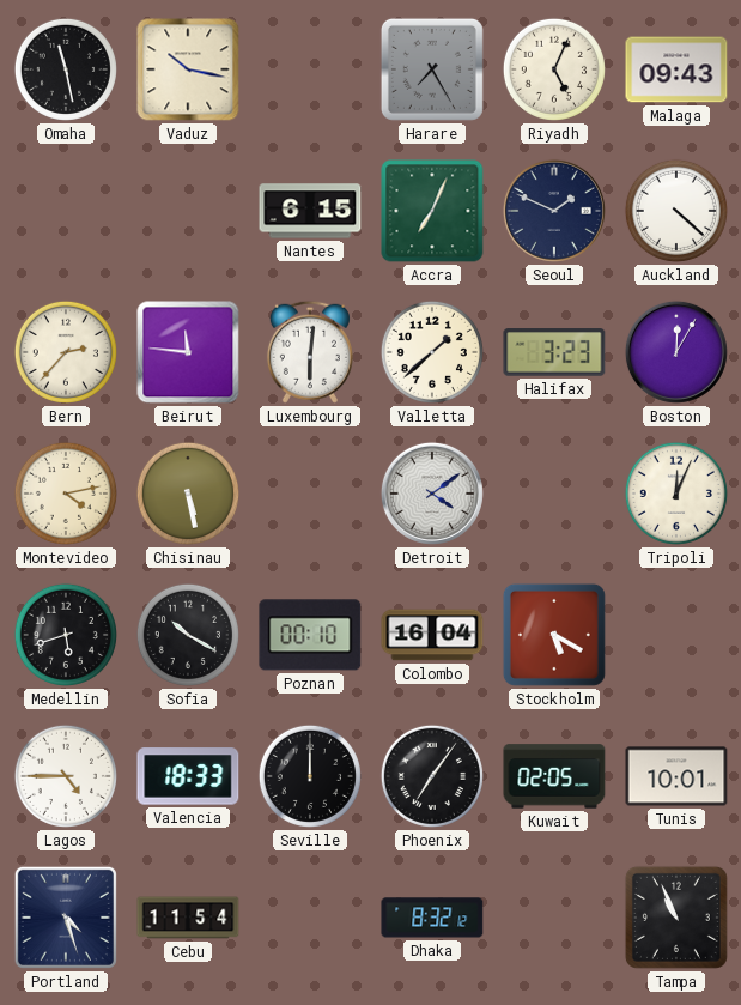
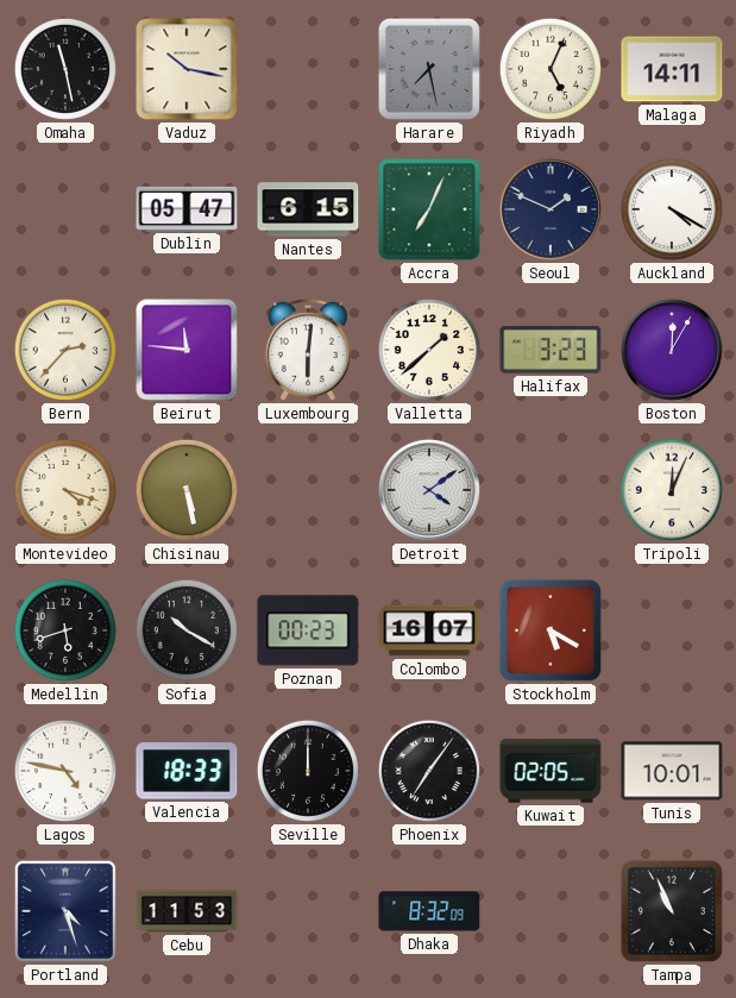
Harare: 7:25 -> 7:28
Malaga: 09:43 -> 14:11
Dublin: none -> 05:47
Auckland: 4:22 -> 4:20
Montevideo: 4:13 -> 4:18
Poznan: 00:10 -> 00:23
Colombo: 16:04 -> 16:07
Lagos: 4:45 -> 4:47
Cebu: 11:54 -> 11:53
Dhaka: 8:32:12 -> 8:32:09
